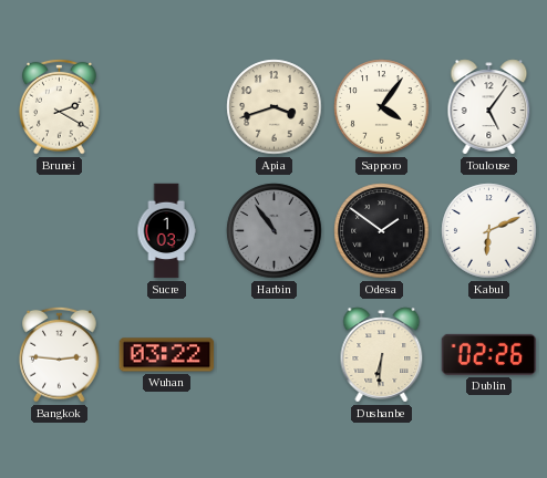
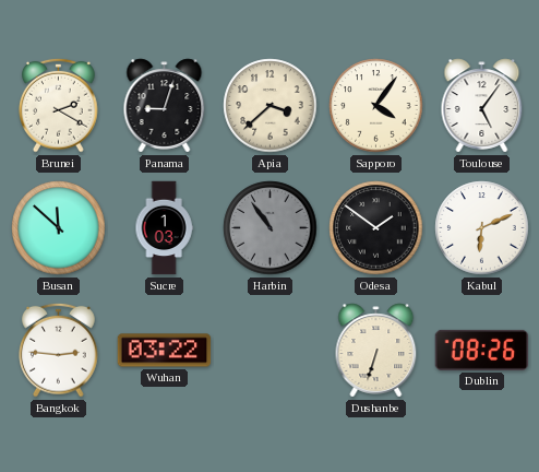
Panama: none -> 9:03
Apia: 3:42 -> 3:38
Busan: none -> 11:52
Dushanbe: 6:31 -> 6:33
Dublin: 02:26 -> 08:26
